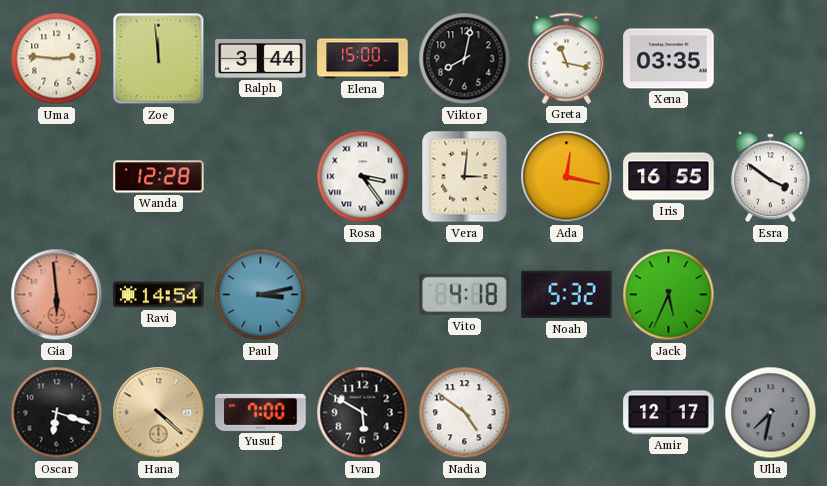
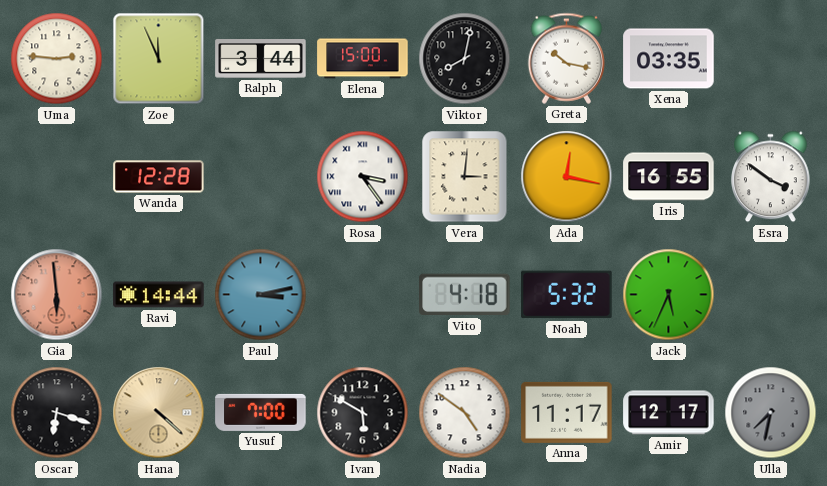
Zoe: 11:59 -> 11:56
Greta: 11:17 -> 10:17
Ravi: 14:54 -> 14:44
Anna: none -> 11:17
